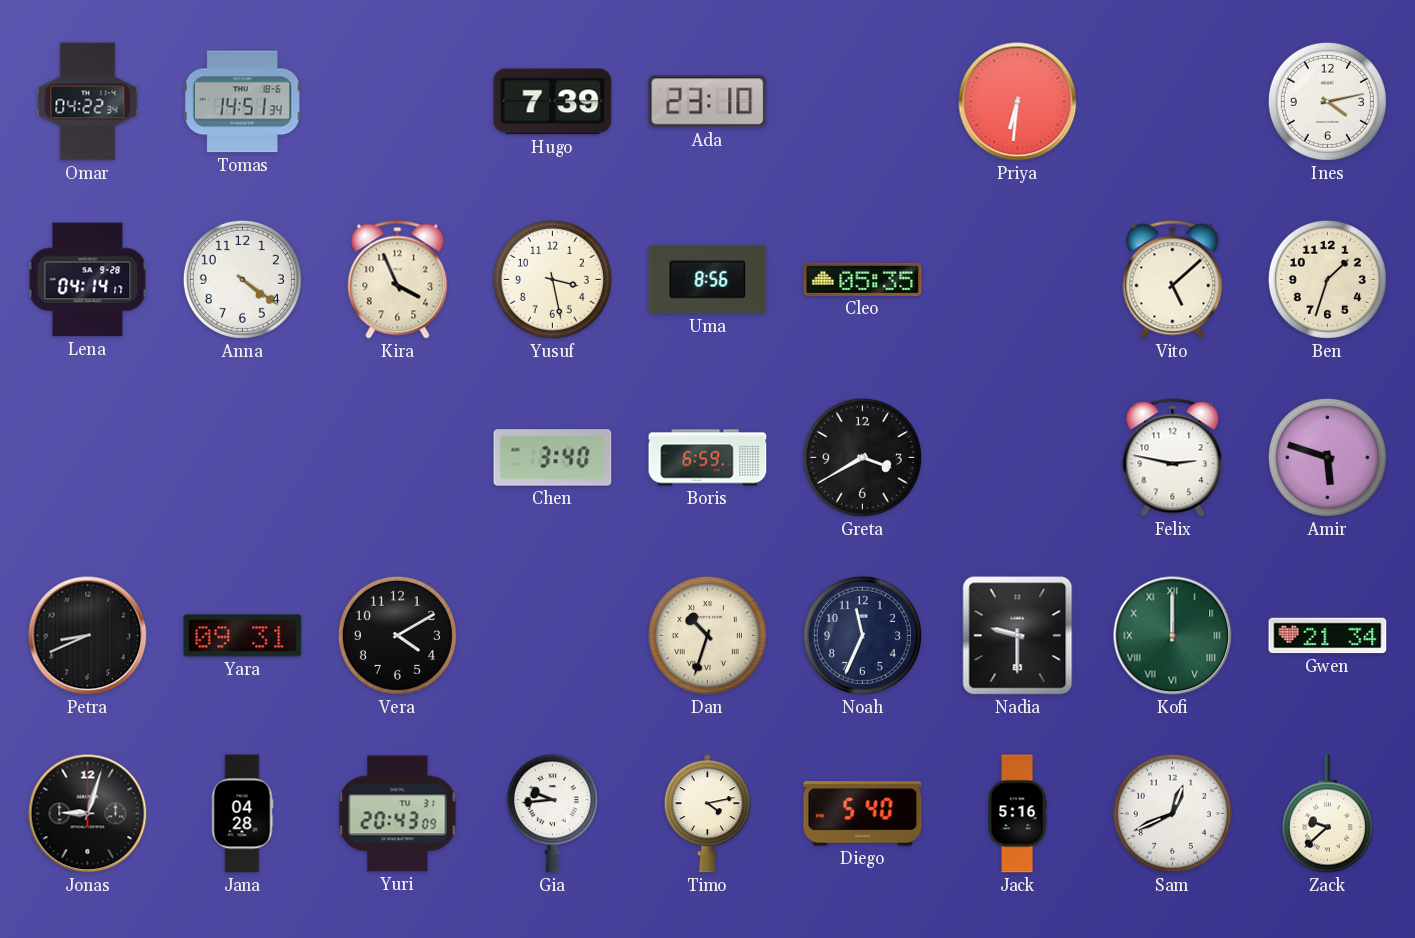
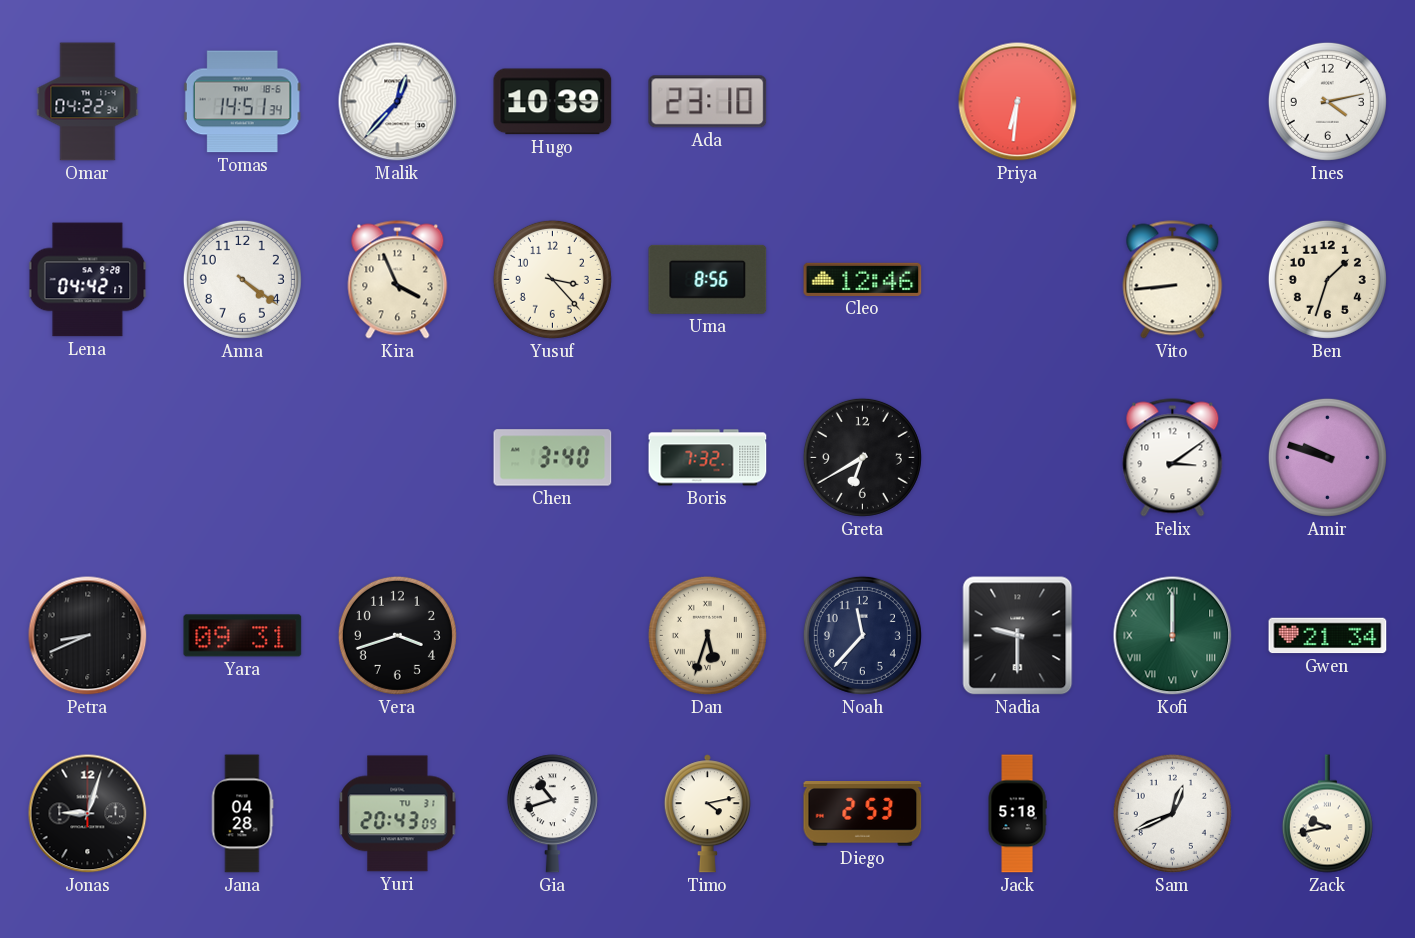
Malik: none -> 12:37
Hugo: 7:39 -> 10:39
Lena: 04:14 -> 04:42
Yusuf: 3:28 -> 3:23
Cleo: 05:35 -> 12:46
Vito: 5:08 -> 8:44
Boris: 6:59 -> 7:32
Greta: 3:40 -> 6:40
Felix: 2:47 -> 3:09
Amir: 5:48 -> 9:48
Vera: 4:10 -> 3:42
Dan: 10:33 -> 5:33
Noah: 11:34 -> 11:37
Gia: 9:44 -> 10:42
Diego: 5:40 -> 2:53
Jack: 5:16 -> 5:18
Zack: 9:38 -> 9:43
